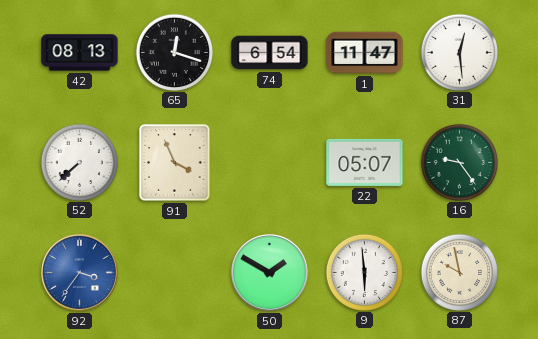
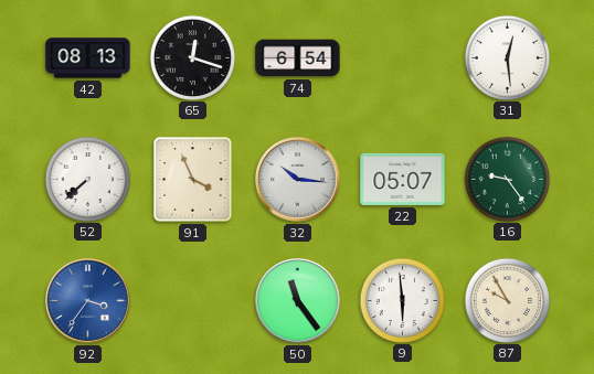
1: 11:47 -> none
32: none -> 10:16
50: 1:50 -> 11:24
87: 9:58 -> 9:55
